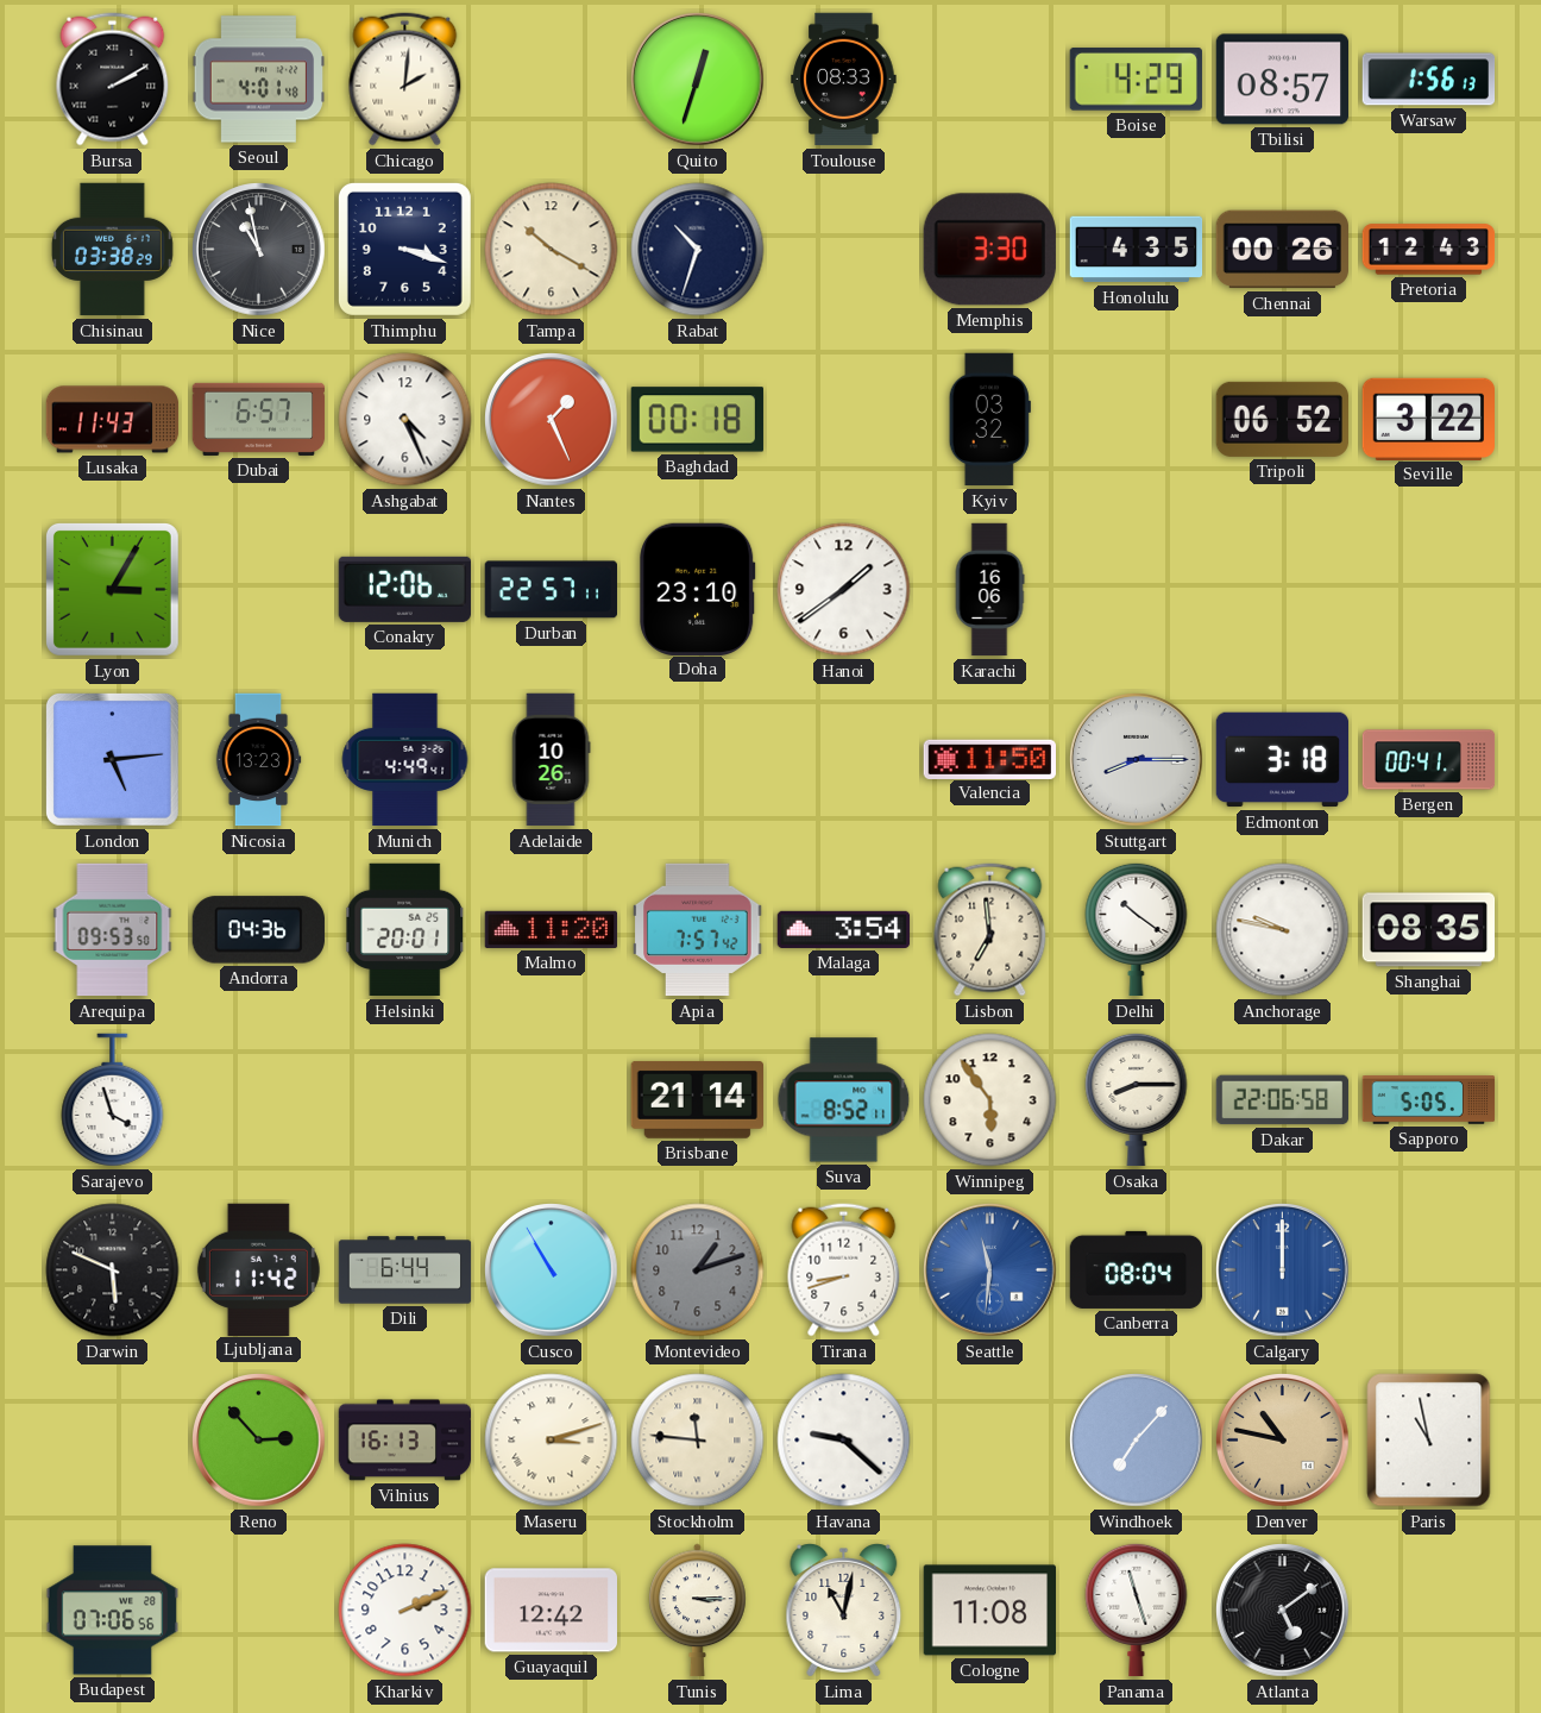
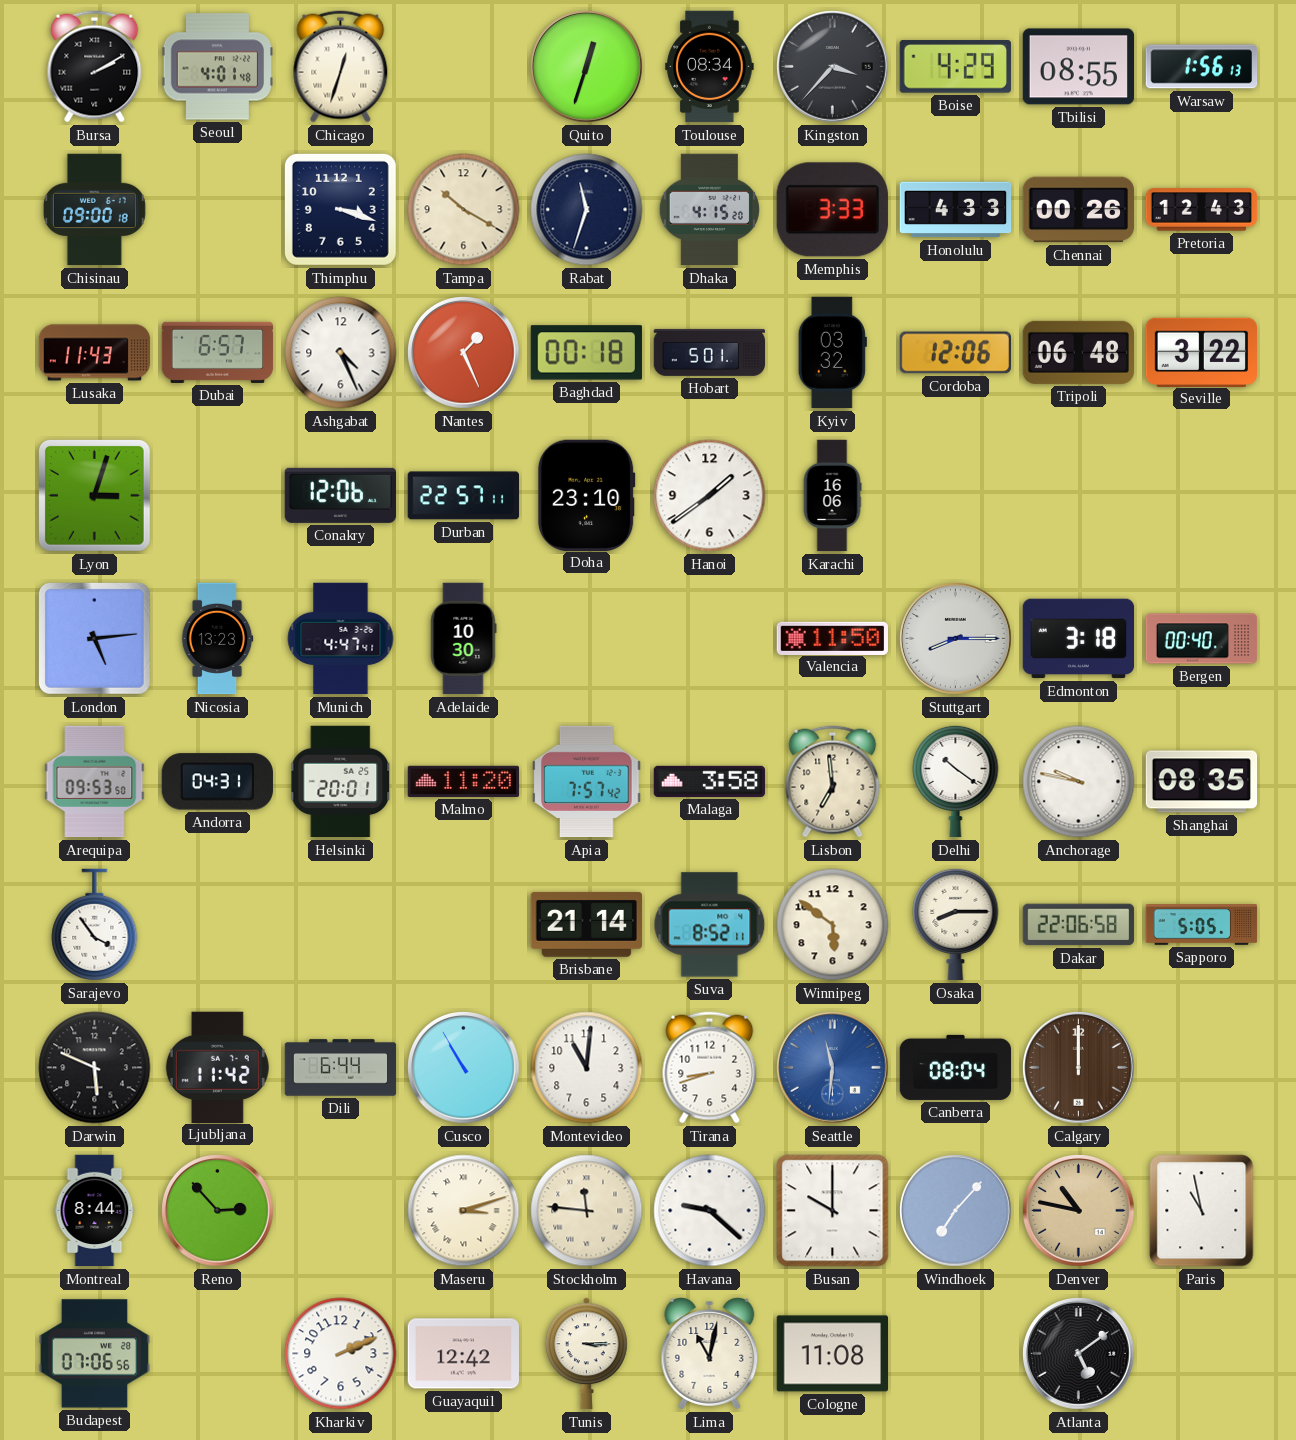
Chicago: 2:01 -> 12:33
Toulouse: 08:33 -> 08:34
Kingston: none -> 3:37
Tbilisi: 08:57 -> 08:55
Chisinau: 03:38 -> 09:00
Nice: 10:58 -> none
Rabat: 10:33 -> 11:33
Dhaka: none -> 4:15
Memphis: 3:30 -> 3:33
Honolulu: 4:35 -> 4:33
Hobart: none -> 5:01
Cordoba: none -> 12:06
Tripoli: 06:52 -> 06:48
Lyon: 3:05 -> 3:03
Munich: 4:49 -> 4:47
Adelaide: 10:26 -> 10:30
Bergen: 00:41 -> 00:40
Andorra: 04:36 -> 04:31
Malaga: 3:54 -> 3:58
Sarajevo: 3:57 -> 3:54
Winnipeg: 5:54 -> 5:51
Montevideo: 1:12 -> 11:01
Montevideo dial: grey -> white
Calgary dial: blue -> brown
Montreal: none -> 8:44
Vilnius: 16:13 -> none
Busan: none -> 10:00
Panama: 11:27 -> none
